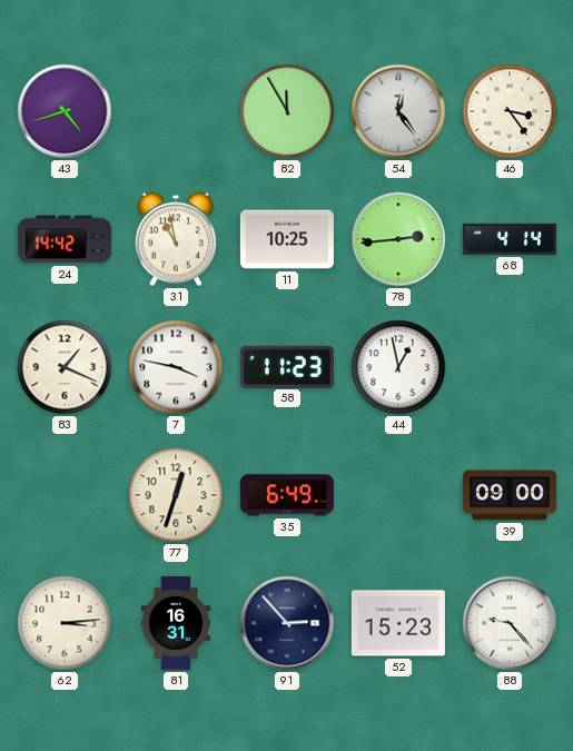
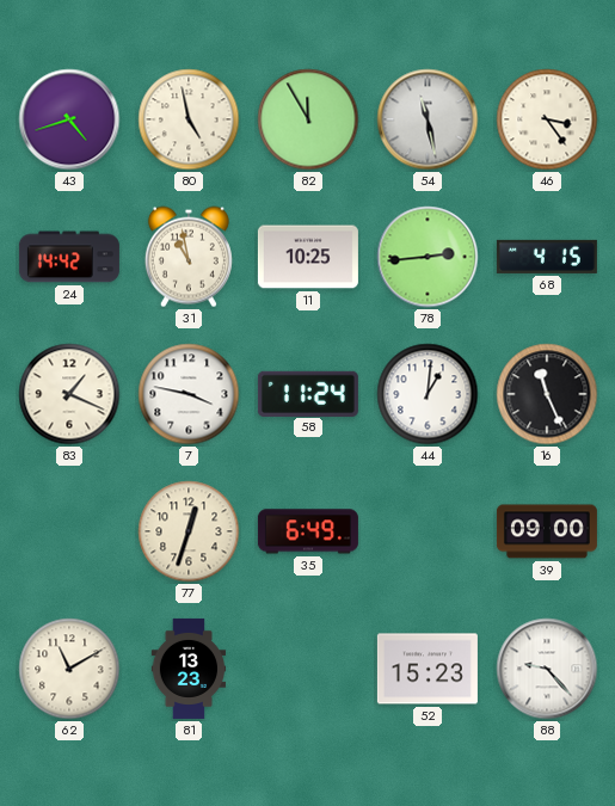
80: none -> 4:58
54: 12:24 -> 11:28
68: 4:14 -> 4:15
58: 11:23 -> 11:24
44: 12:58 -> 1:01
16: none -> 11:26
62: 3:14 -> 11:10
81: 16:31 -> 13:23
91: 2:53 -> none
